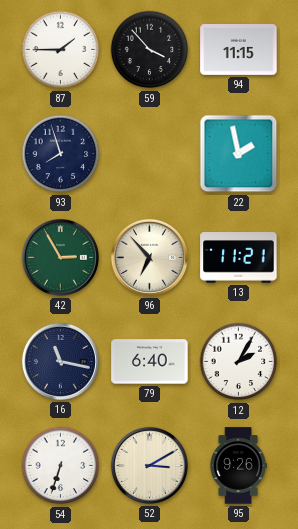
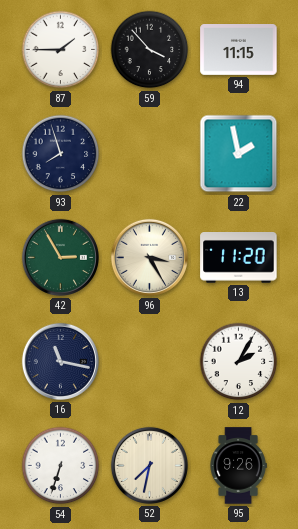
96: 6:53 -> 3:25
13: 11:21 -> 11:20
79: 6:40 -> none
52: 3:10 -> 7:32
